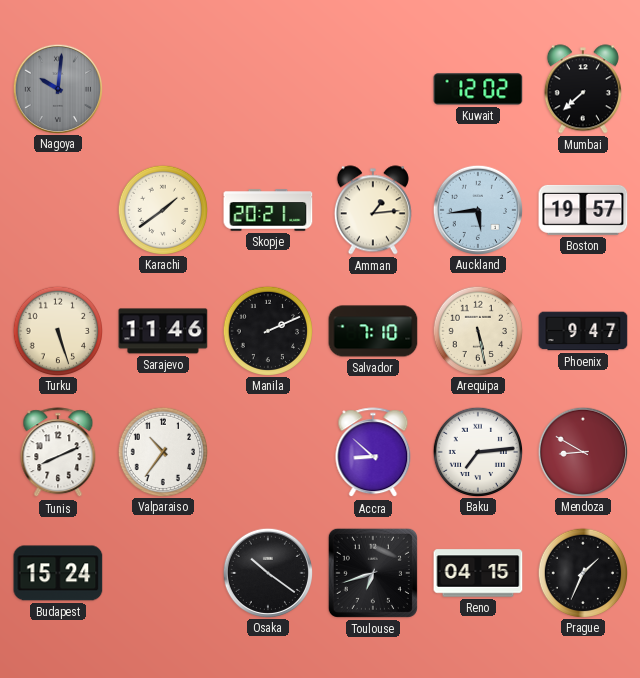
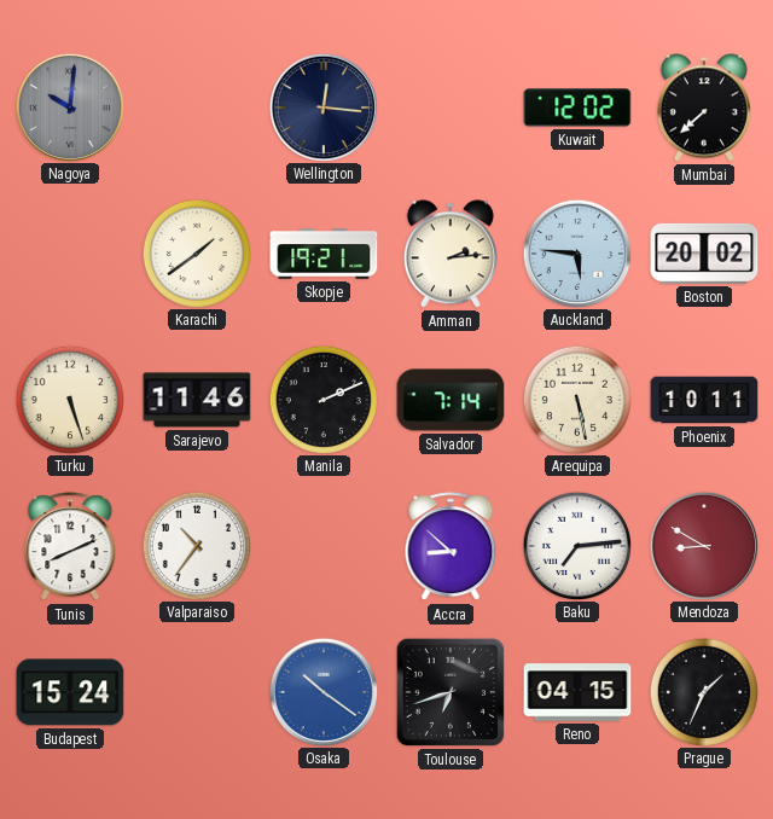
Wellington: none -> 12:16
Skopje: 20:21 -> 19:21
Amman: 1:14 -> 2:14
Auckland: 5:44 -> 5:46
Boston: 19:57 -> 20:02
Salvador: 7:10 -> 7:14
Phoenix: 9:47 -> 10:11
Osaka dial: black -> blue
